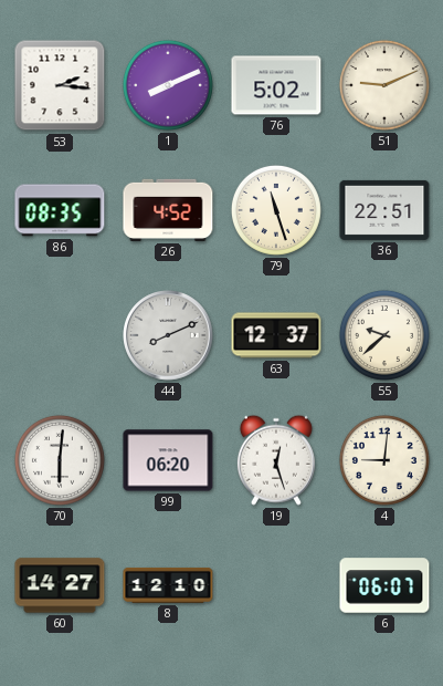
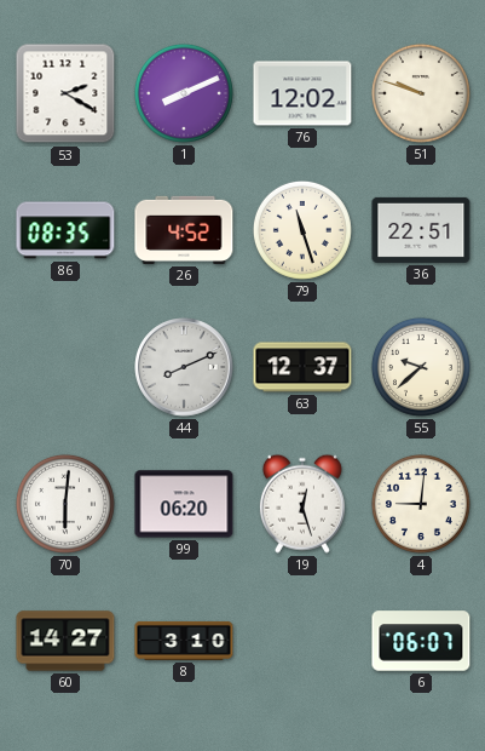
53: 2:16 -> 2:20
76: 5:02 -> 12:02
51: 9:11 -> 9:48
8: 12:10 -> 3:10
